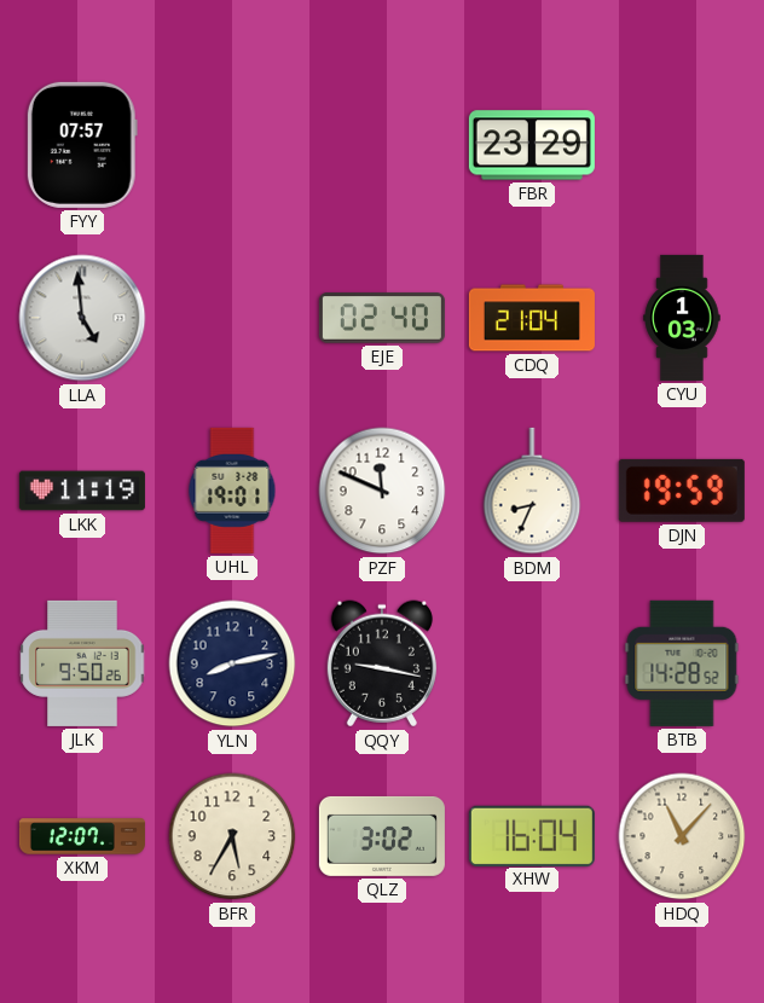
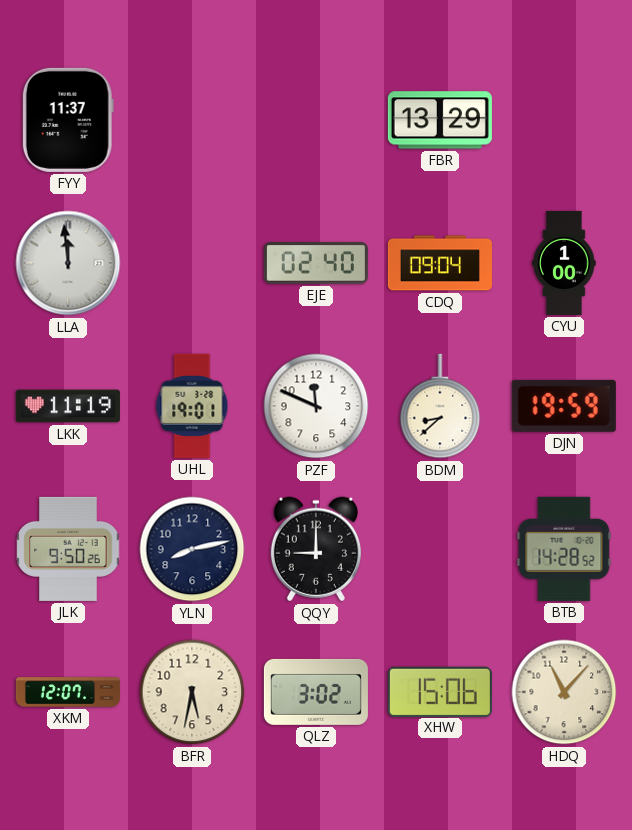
FYY: 07:57 -> 11:37
FBR: 23:29 -> 13:29
LLA: 4:59 -> 11:59
CDQ: 21:04 -> 09:04
CYU: 1:03 -> 1:00
BDM: 8:34 -> 8:38
QQY: 9:17 -> 9:00
BFR: 5:35 -> 5:32
XHW: 16:04 -> 15:06
